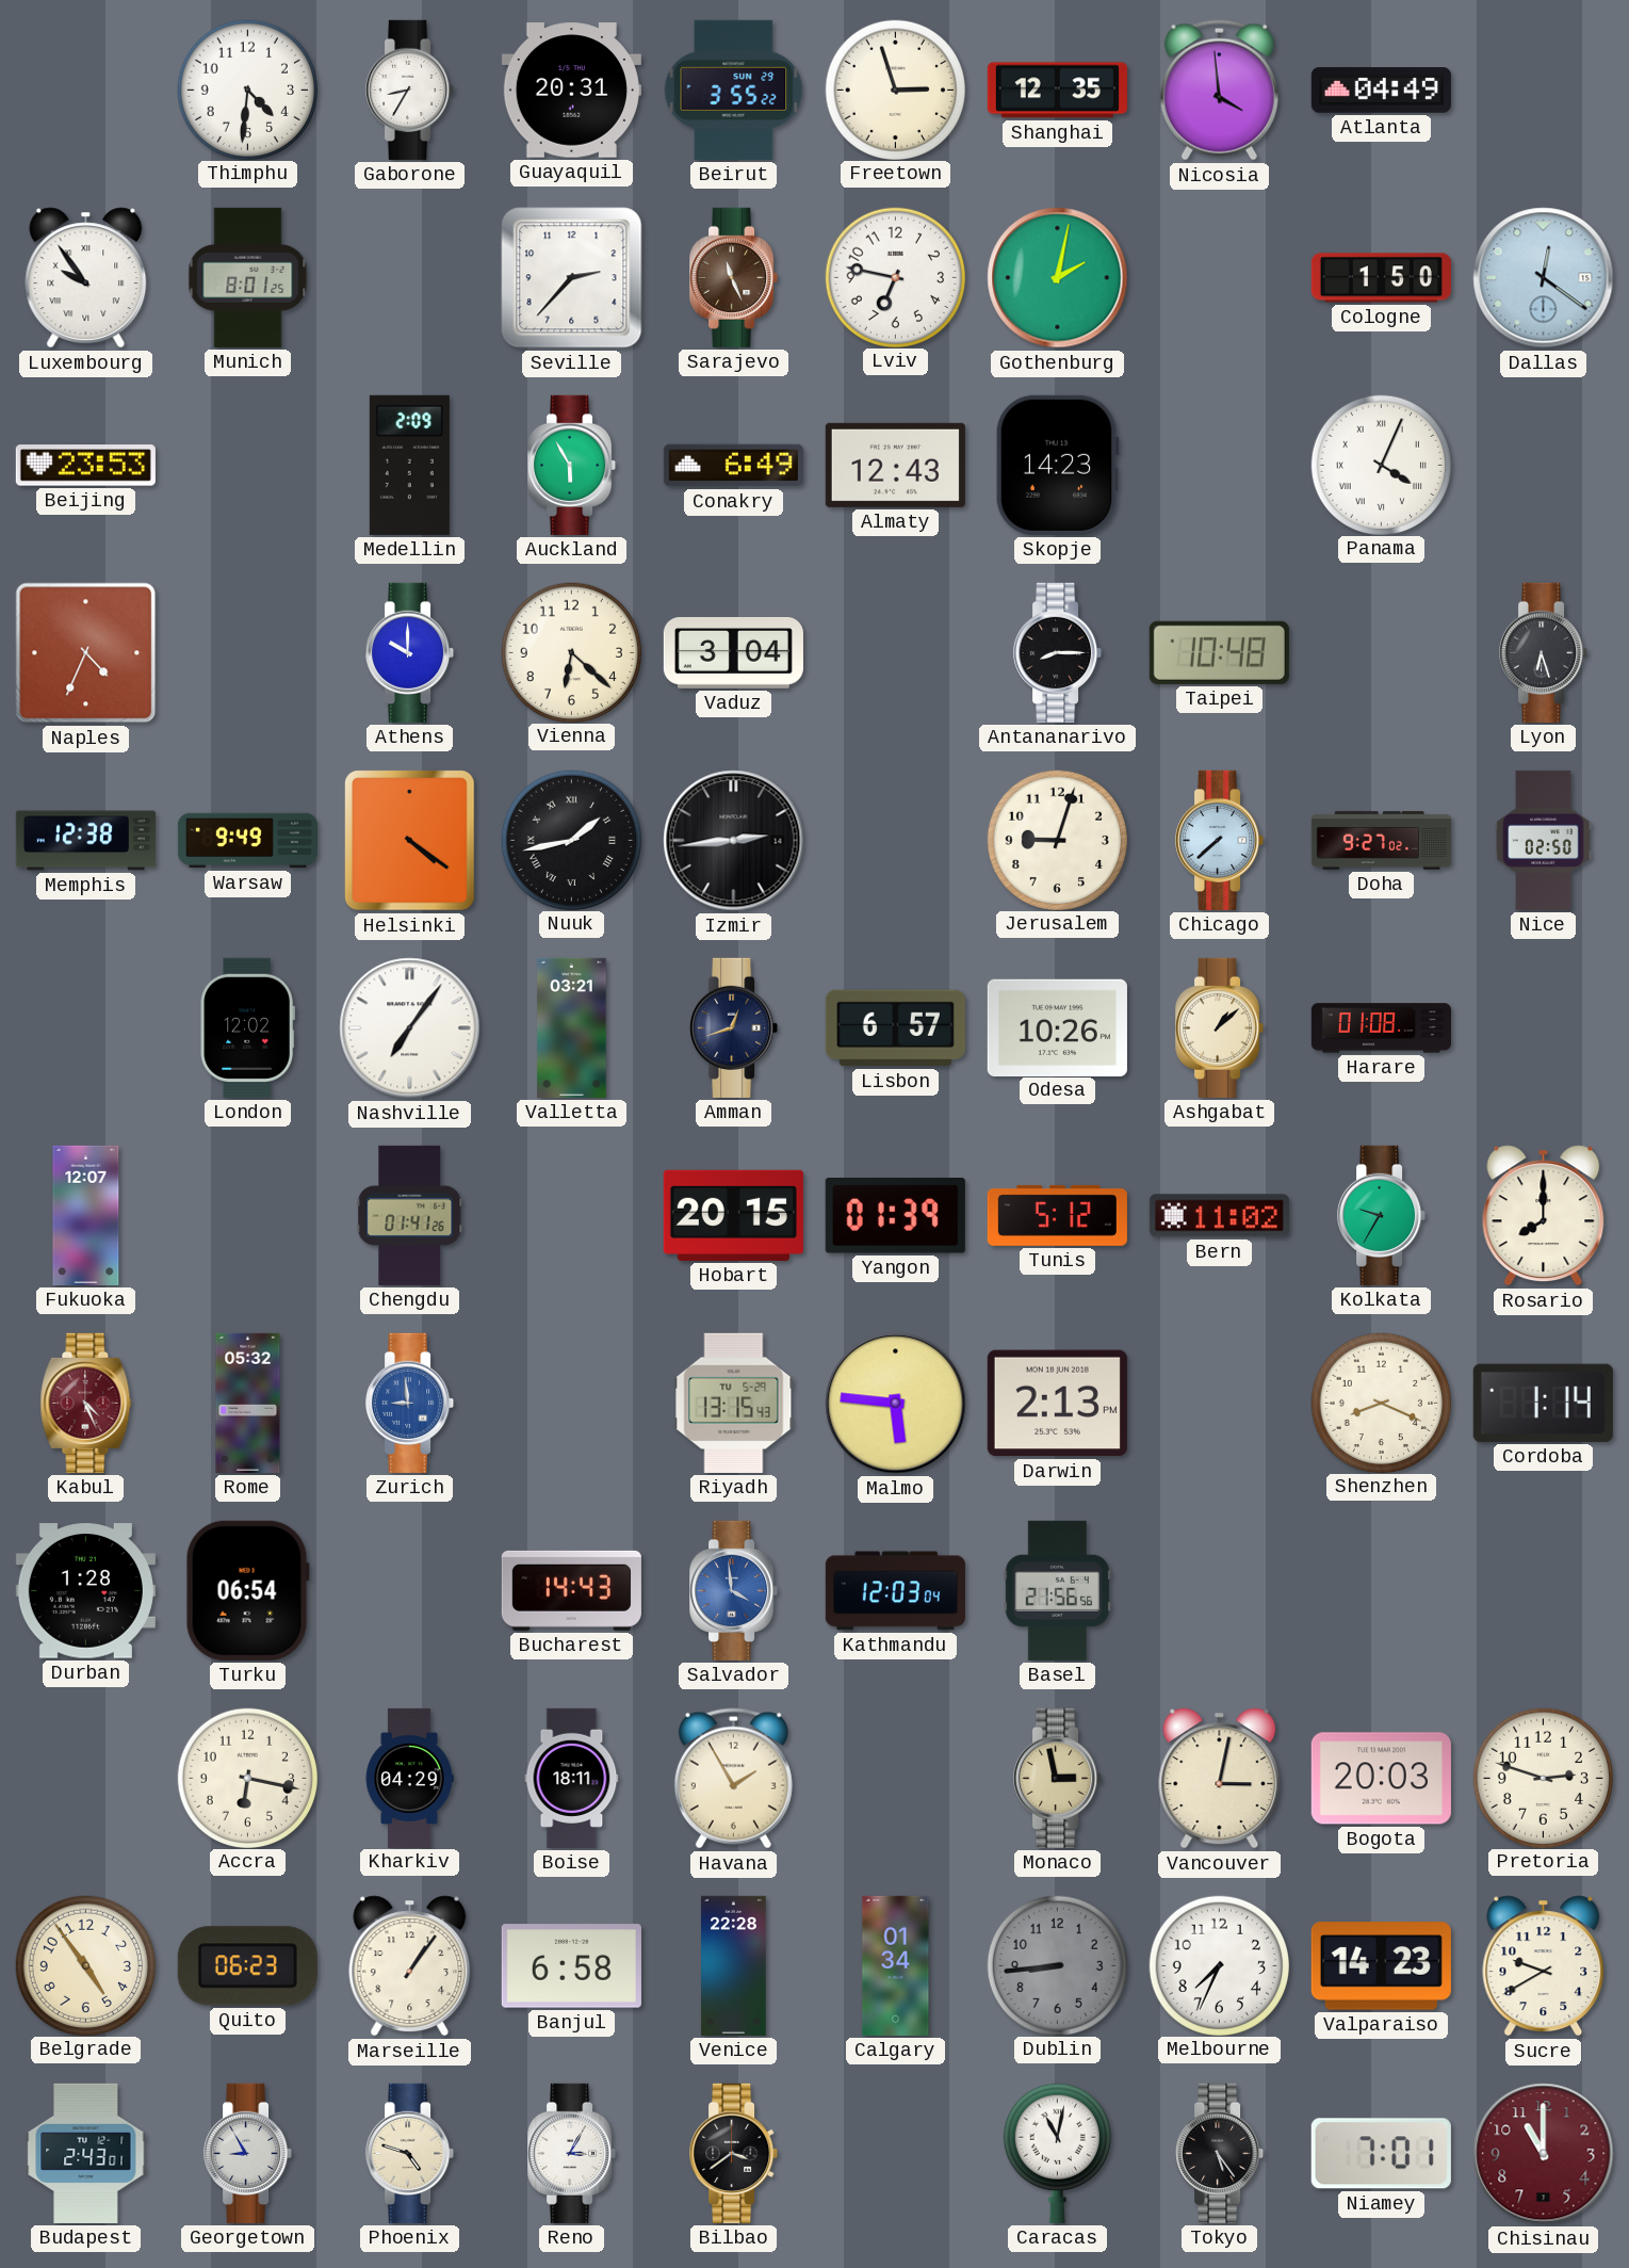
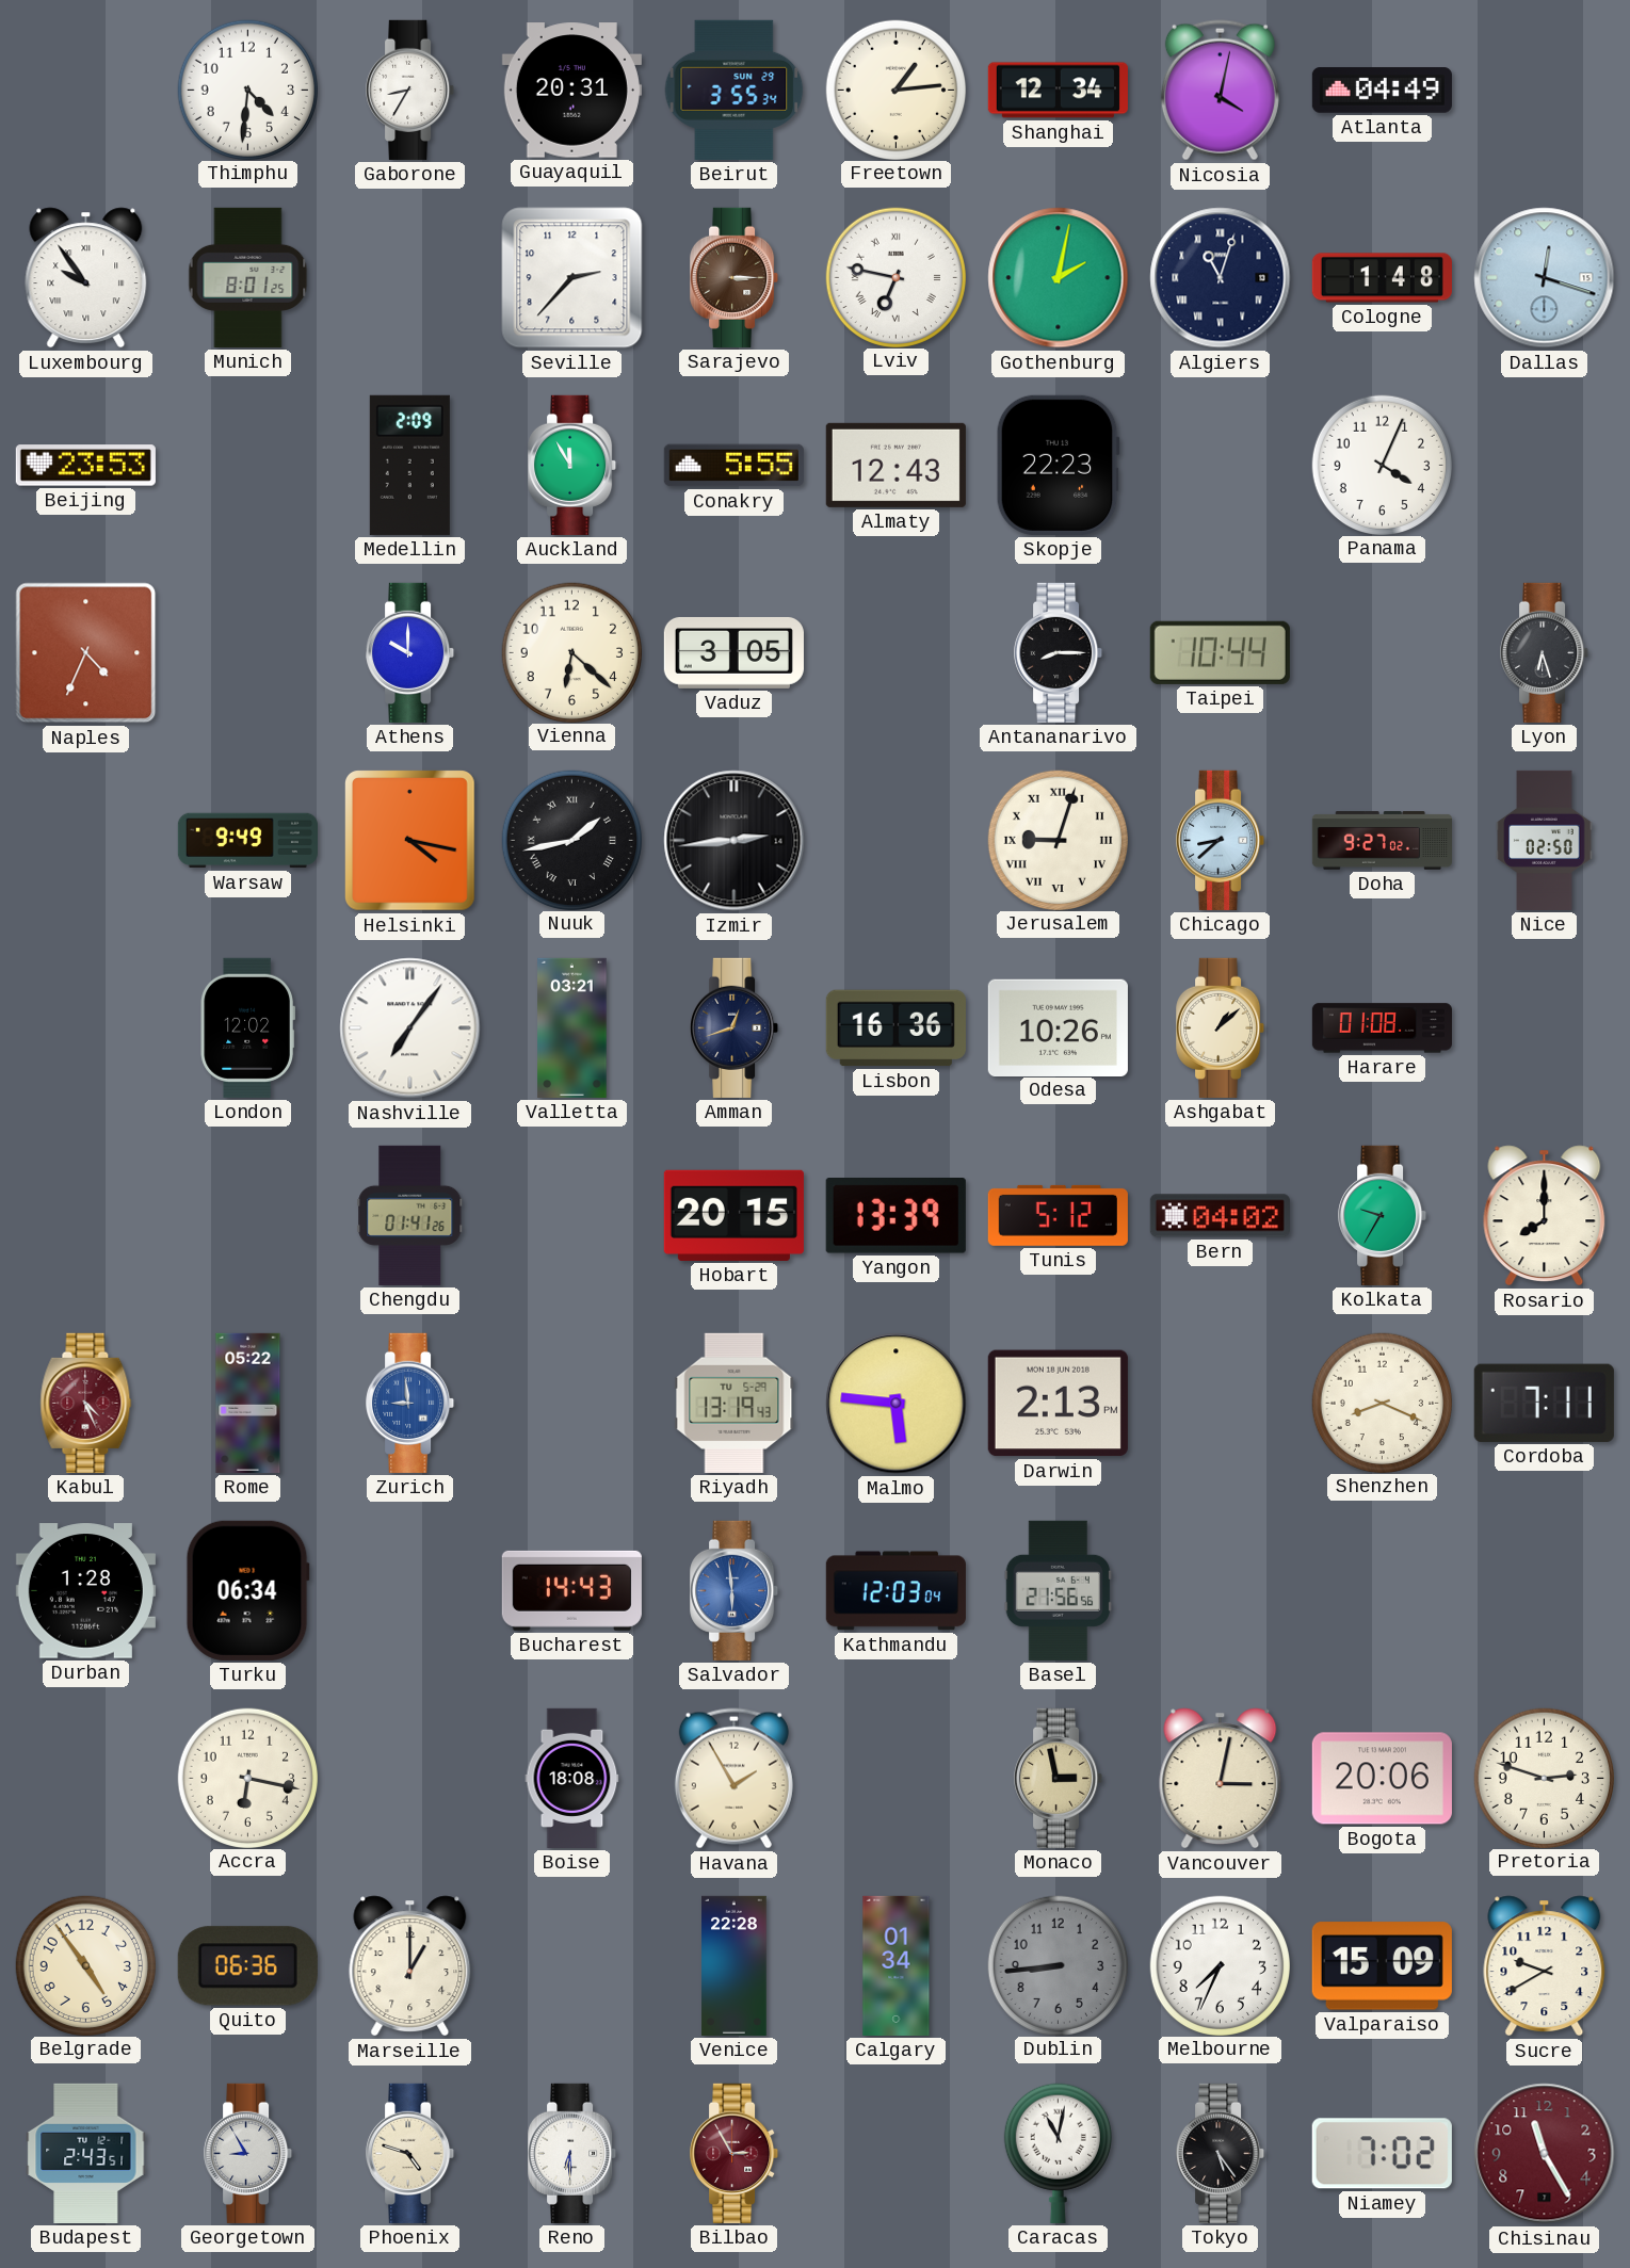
Beirut: 3:55:22 -> 3:55:34
Freetown: 2:57 -> 1:14
Shanghai: 12:35 -> 12:34
Nicosia: 3:59 -> 4:02
Sarajevo: 11:26 -> 3:15
Lviv numerals: Arabic -> Roman
Algiers: none -> 11:03
Cologne: 1:50 -> 1:48
Dallas: 12:21 -> 12:18
Auckland: 5:55 -> 11:55
Conakry: 6:49 -> 5:55
Skopje: 14:23 -> 22:23
Panama numerals: Roman -> Arabic
Vaduz: 3:04 -> 3:05
Taipei: 10:48 -> 10:44
Memphis: 12:38 -> none
Helsinki: 4:21 -> 4:17
Jerusalem numerals: Arabic -> Roman
Chicago: 7:38 -> 8:38
Lisbon: 6:57 -> 16:36
Fukuoka: 12:07 -> none
Yangon: 01:39 -> 13:39
Bern: 11:02 -> 04:02
Rome: 05:32 -> 05:22
Riyadh: 13:15 -> 13:19
Cordoba: 1:14 -> 7:11
Turku: 06:54 -> 06:34
Salvador: 3:59 -> 5:59
Kharkiv: 04:29 -> none
Boise: 18:11 -> 18:08
Bogota: 20:03 -> 20:06
Quito: 06:23 -> 06:36
Marseille: 1:06 -> 1:00
Banjul: 6:58 -> none
Valparaiso: 14:23 -> 15:09
Budapest: 2:43:01 -> 2:43:51
Reno: 3:05 -> 6:30
Bilbao: 3:39 -> 2:55
Bilbao dial: black -> burgundy
Niamey: 7:01 -> 7:02
Chisinau: 11:00 -> 11:25
